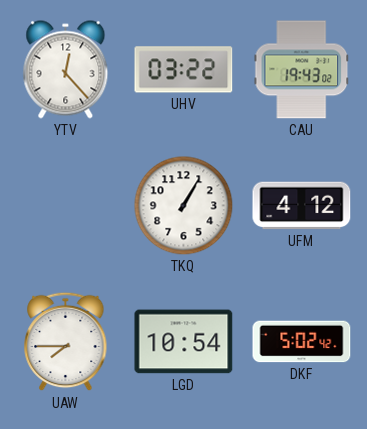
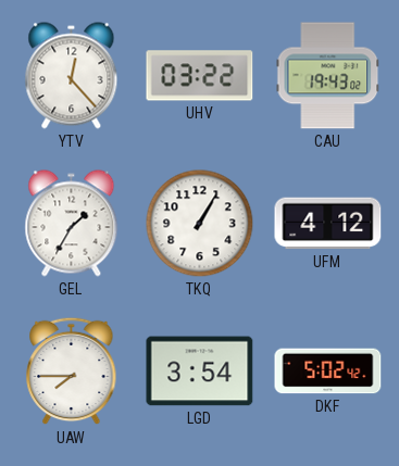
GEL: none -> 1:35
LGD: 10:54 -> 3:54
